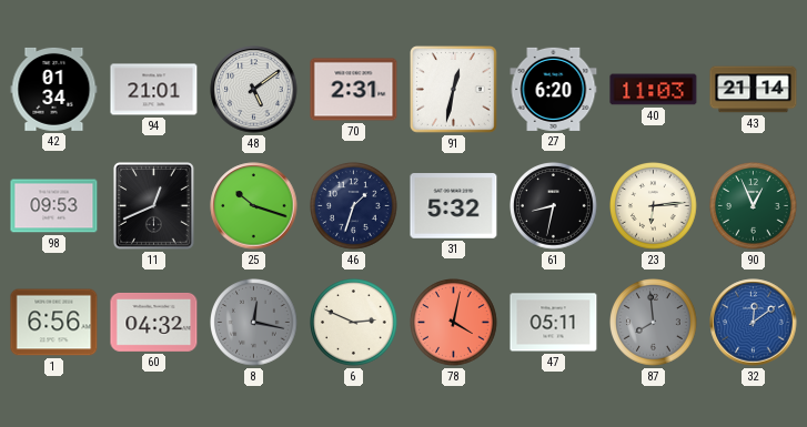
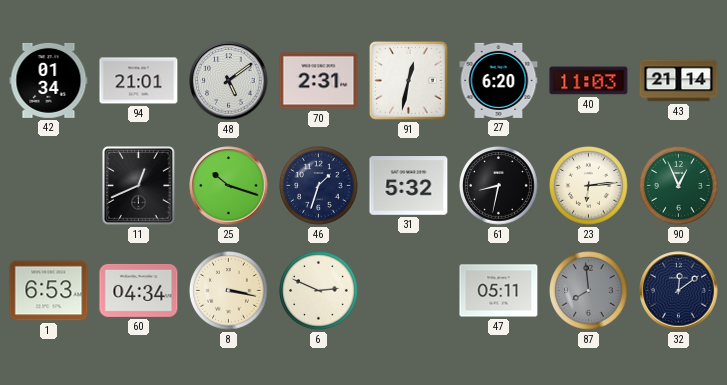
98: 09:53 -> none
1: 6:56 -> 6:53
60: 04:32 -> 04:34
8: 12:17 -> 3:17
8 dial: grey -> cream
78: 4:02 -> none
32 dial: blue -> navy
